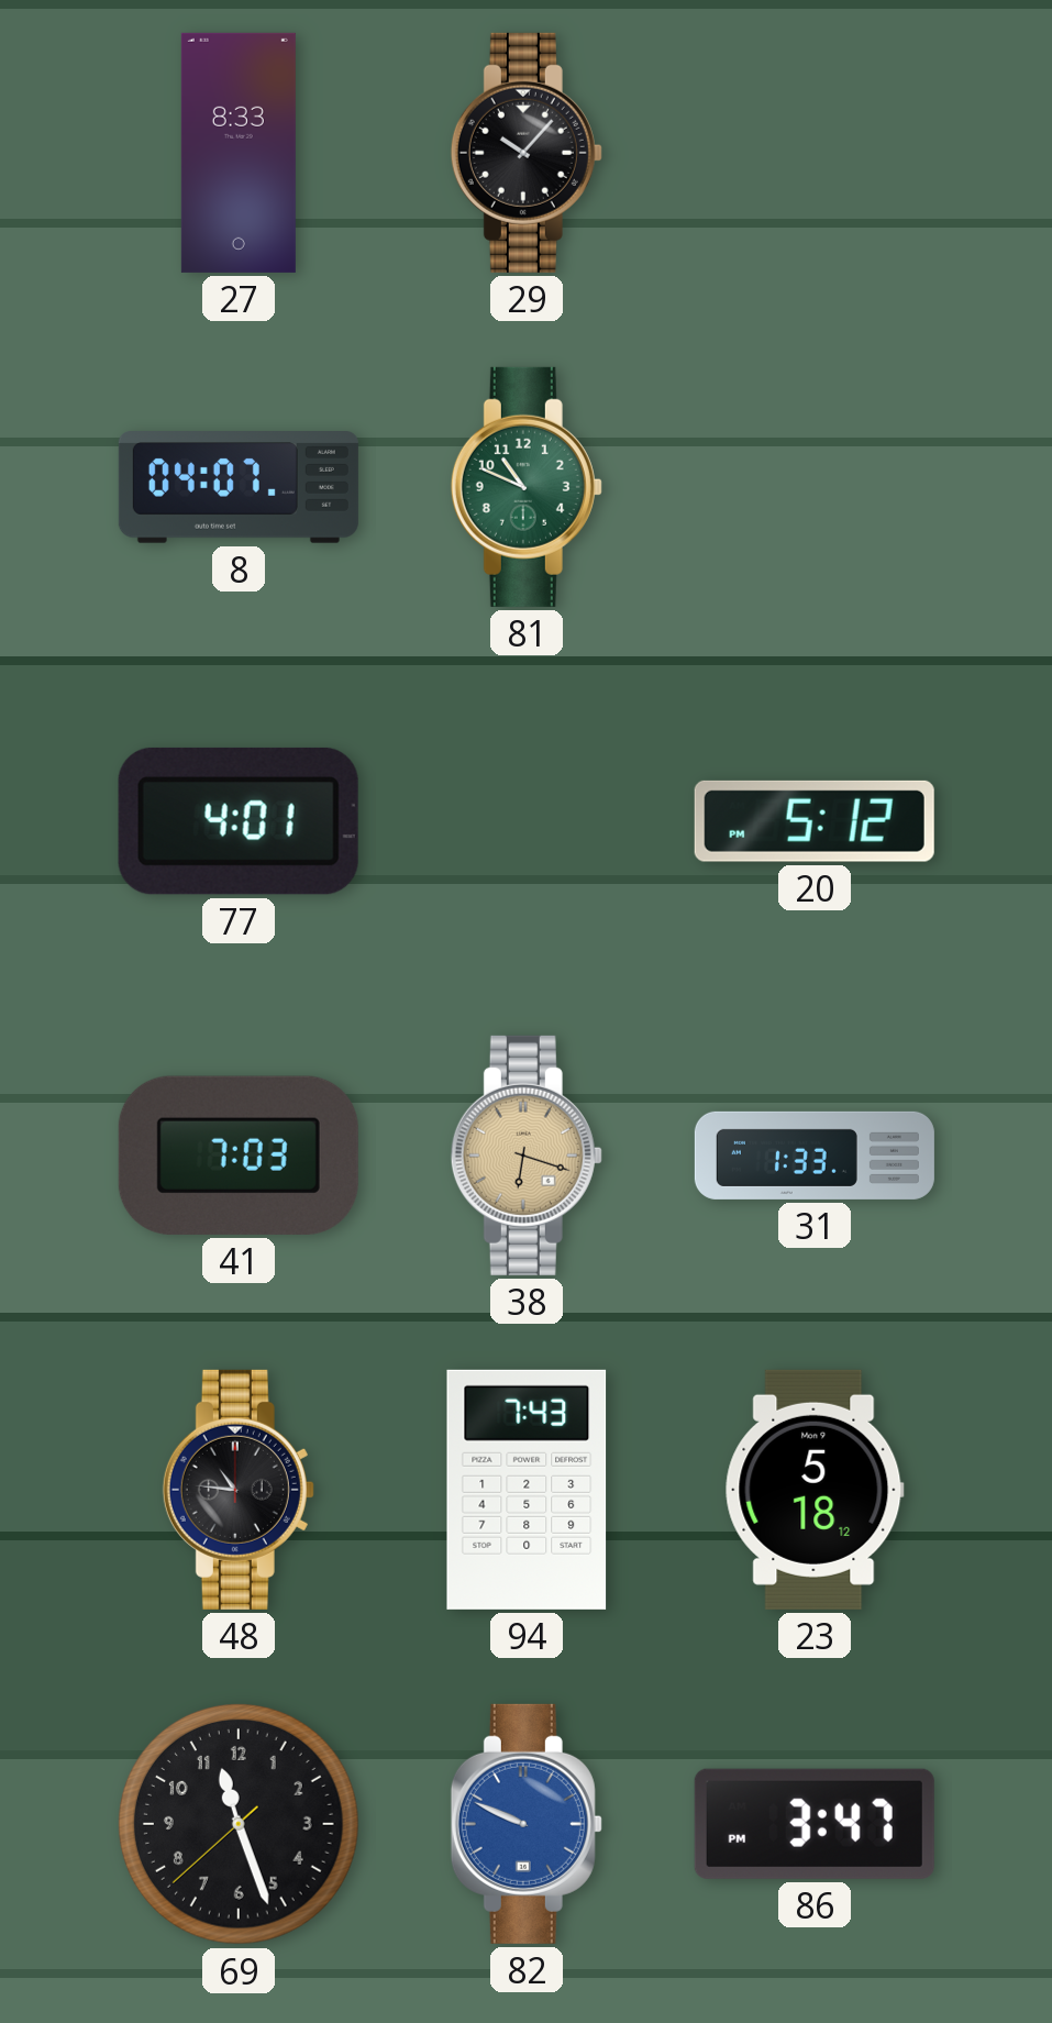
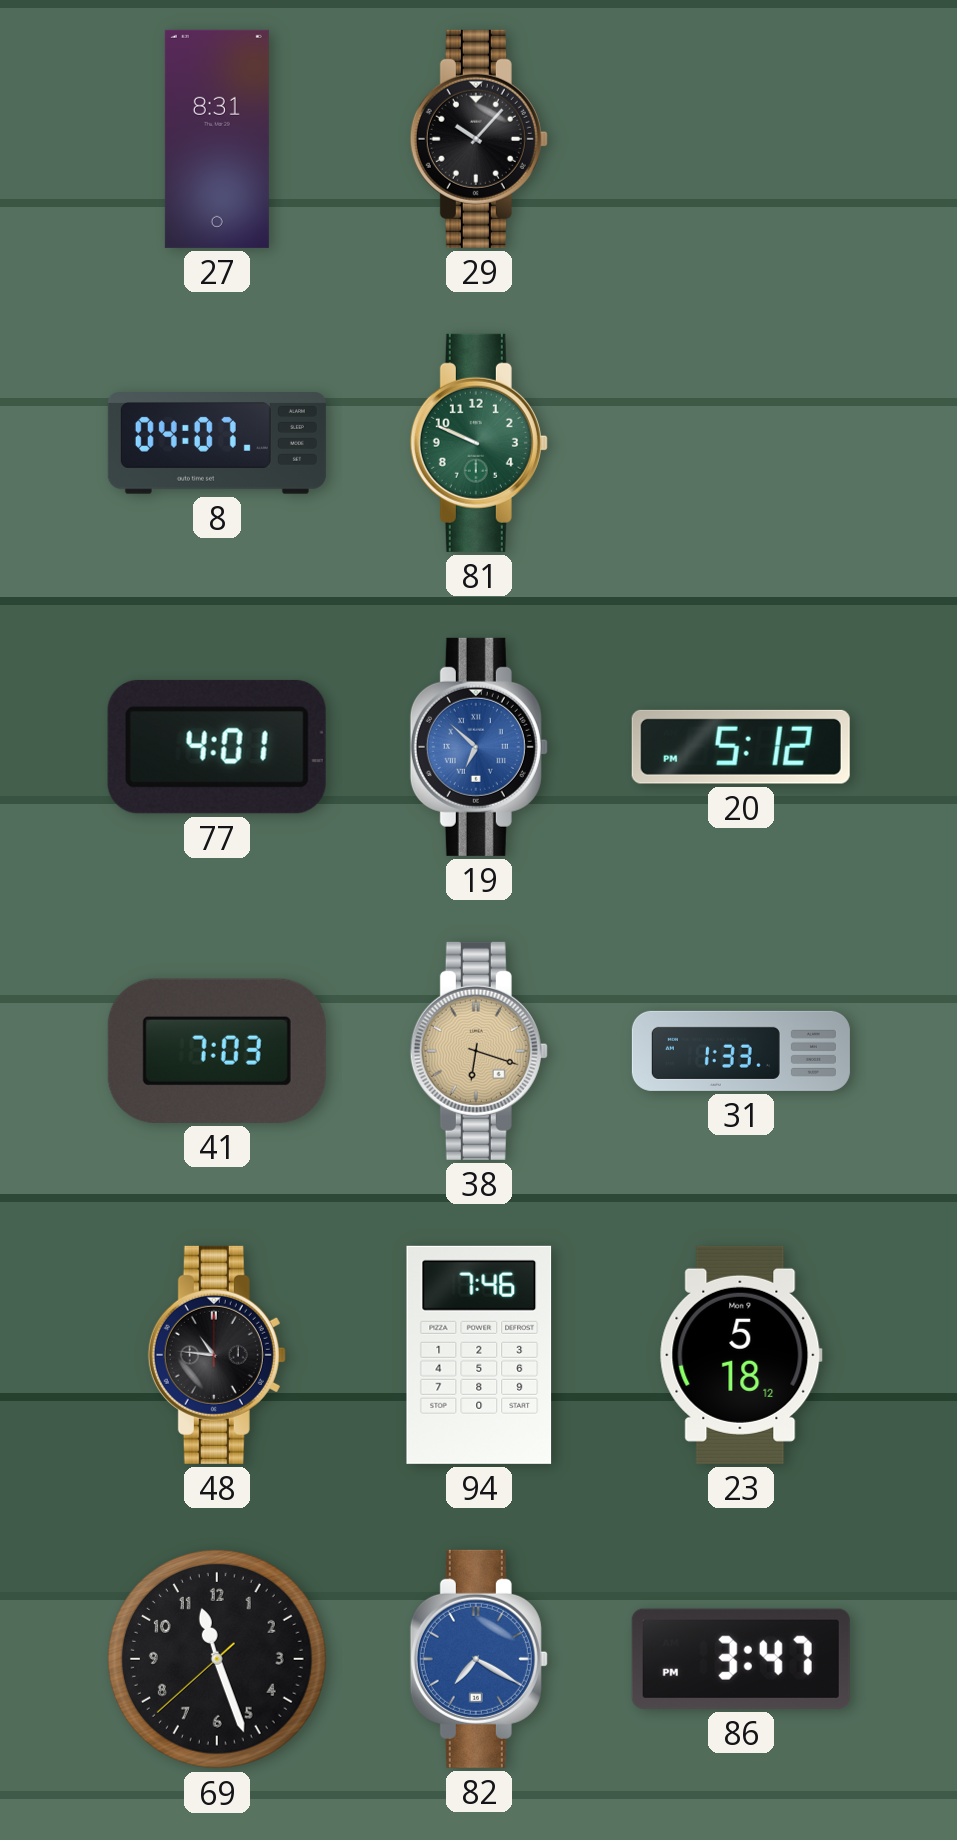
27: 8:33 -> 8:31
81: 10:49 -> 9:49
19: none -> 6:52
94: 7:43 -> 7:46
82: 9:49 -> 7:20
